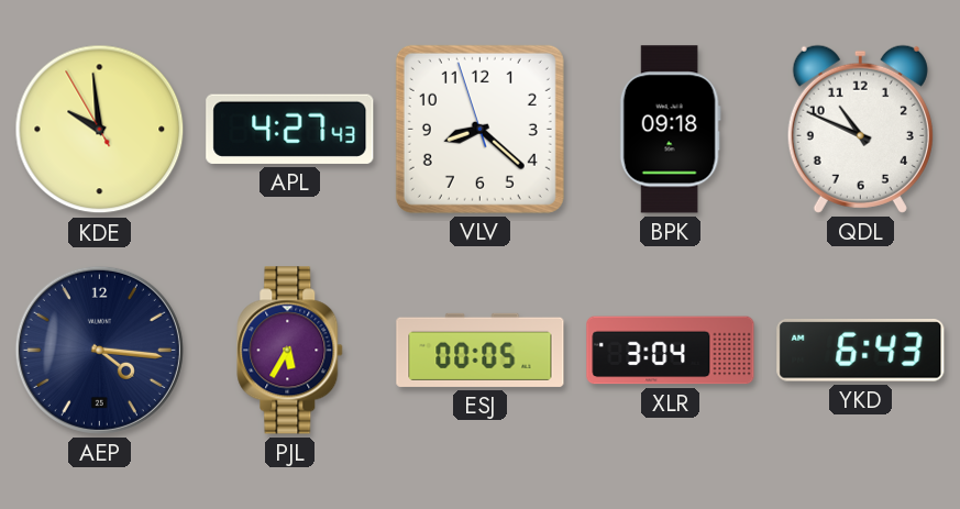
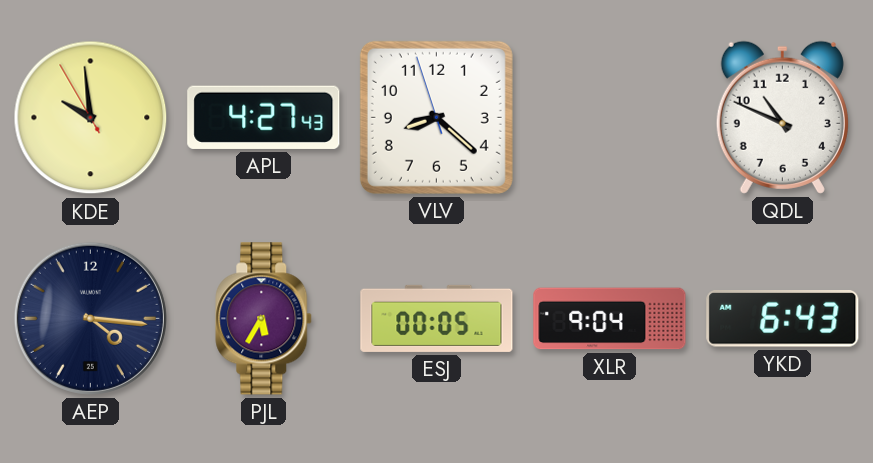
BPK: 09:18 -> none
XLR: 3:04 -> 9:04
